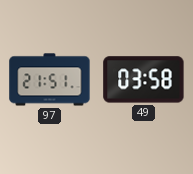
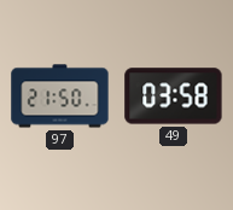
97: 21:51 -> 21:50
